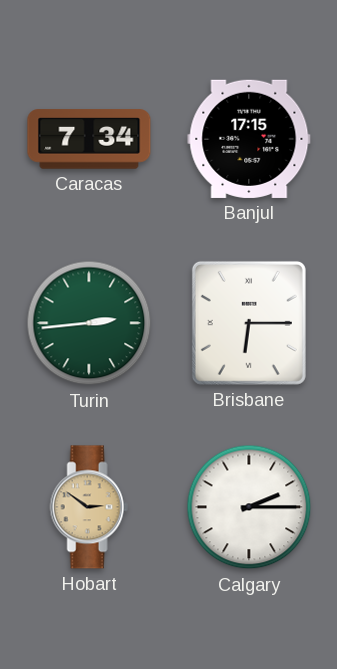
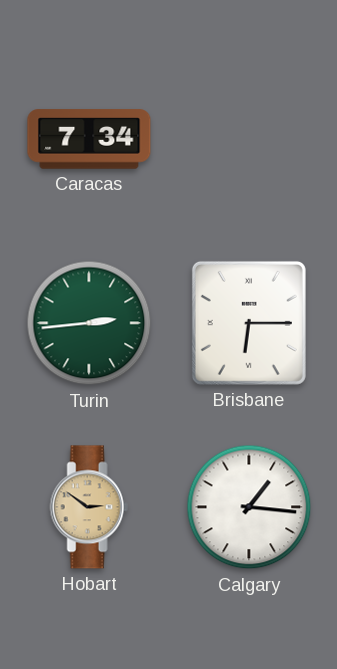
Banjul: 17:15 -> none
Calgary: 2:15 -> 1:16
